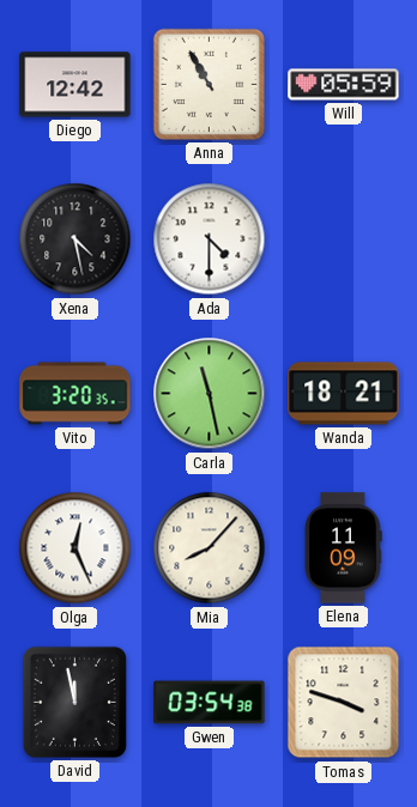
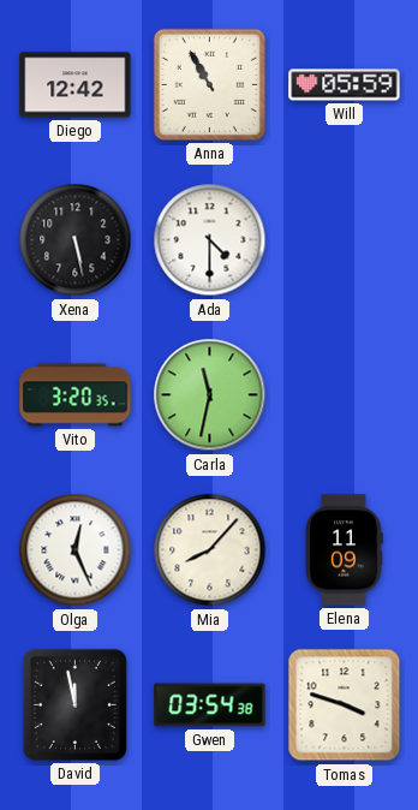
Xena: 4:28 -> 5:28
Carla: 11:28 -> 11:32
Wanda: 18:21 -> none
